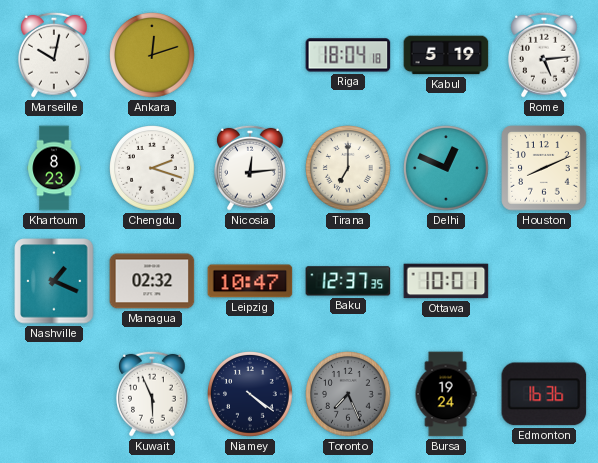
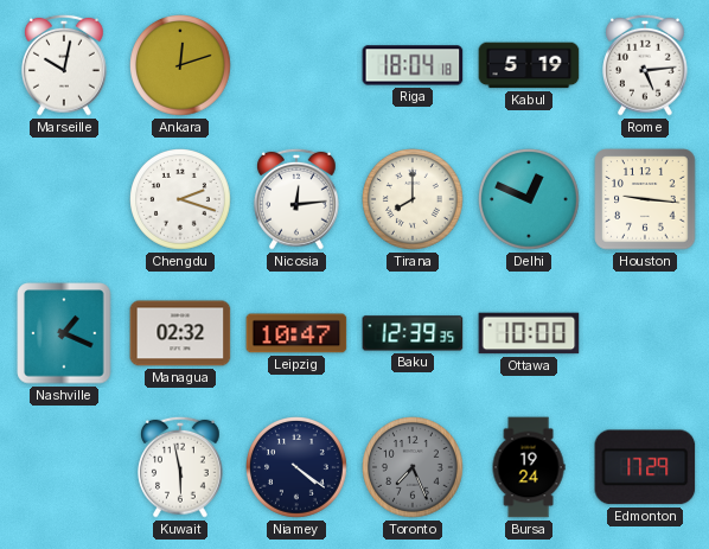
Khartoum: 8:23 -> none
Tirana: 7:00 -> 8:00
Houston: 8:11 -> 9:16
Baku: 12:37 -> 12:39
Ottawa: 10:01 -> 10:00
Kuwait: 5:56 -> 5:58
Edmonton: 16:36 -> 17:29
